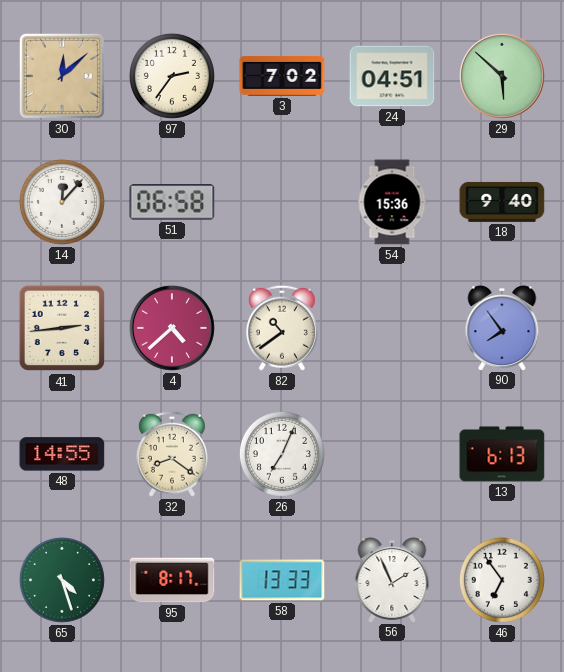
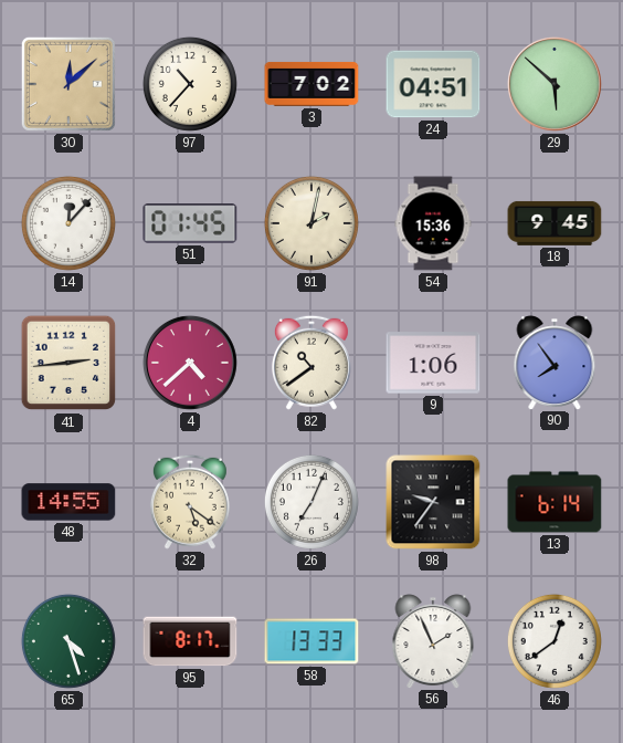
97: 2:36 -> 10:37
51: 06:58 -> 01:45
91: none -> 2:02
18: 9:40 -> 9:45
9: none -> 1:06
32: 8:21 -> 5:21
98: none -> 9:36
13: 6:13 -> 6:14
46: 6:54 -> 12:39
